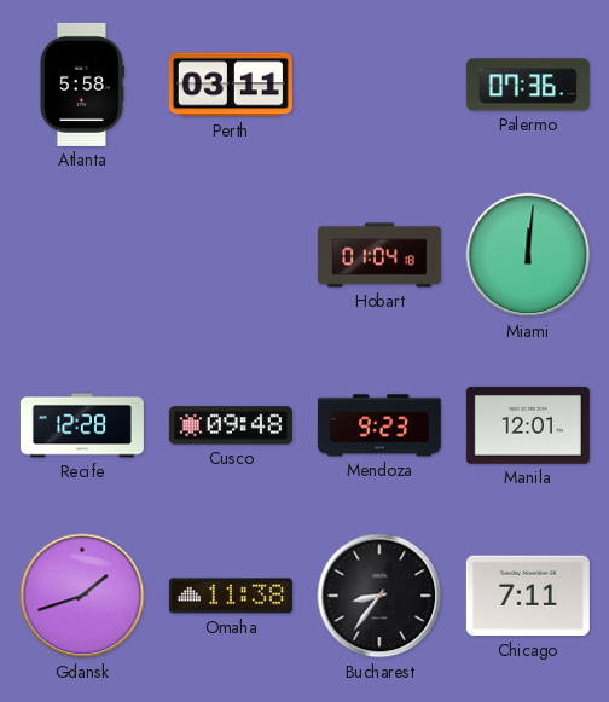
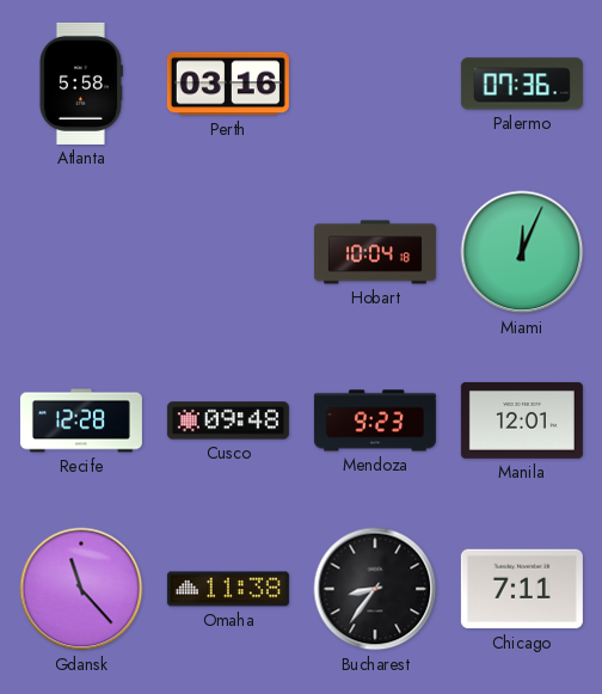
Perth: 03:11 -> 03:16
Hobart: 01:04 -> 10:04
Miami: 12:01 -> 12:04
Gdansk: 1:42 -> 11:23
